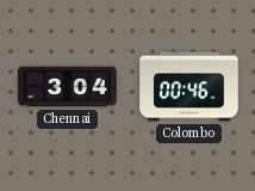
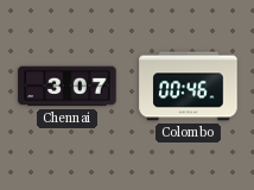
Chennai: 3:04 -> 3:07
